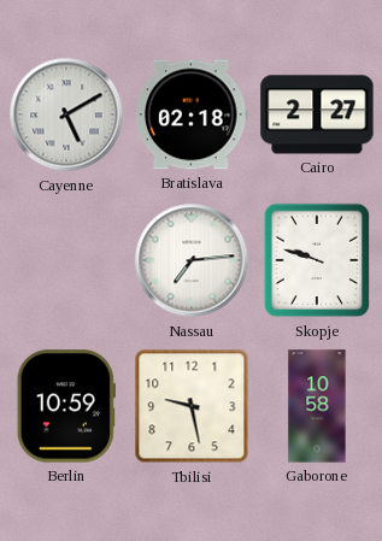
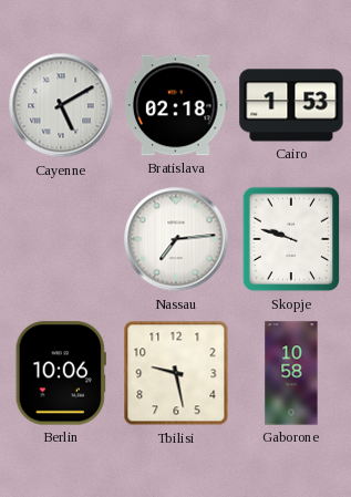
Cairo: 2:27 -> 1:53
Berlin: 10:59 -> 10:06
